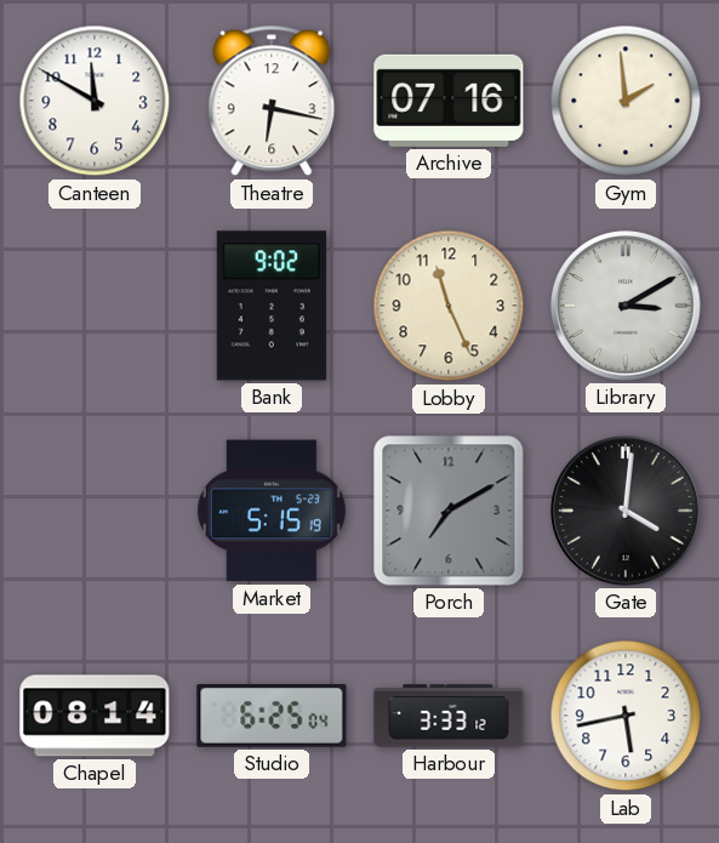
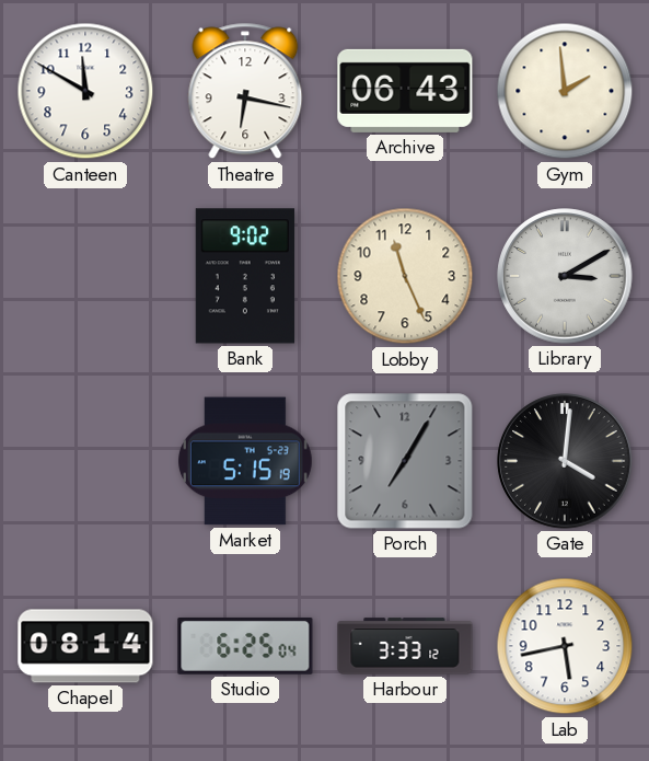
Archive: 07:16 -> 06:43
Porch: 7:10 -> 7:05
